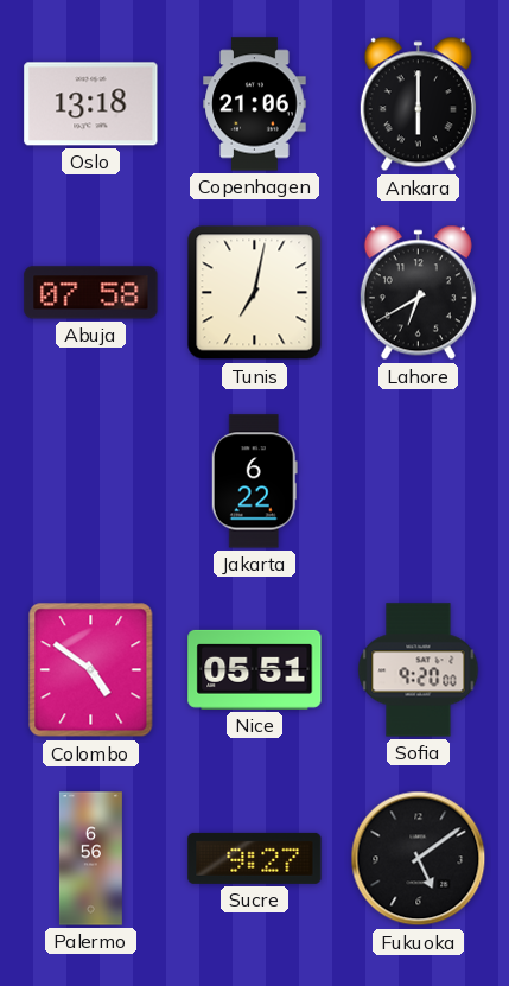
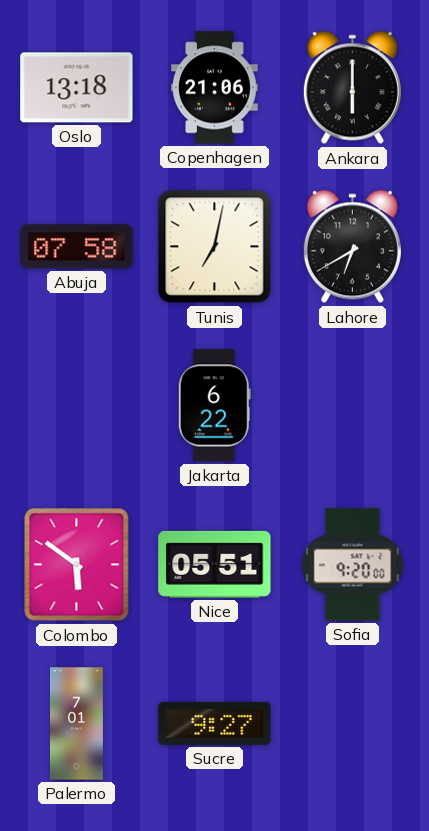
Colombo: 4:51 -> 5:51
Palermo: 6:56 -> 7:01
Fukuoka: 5:09 -> none
